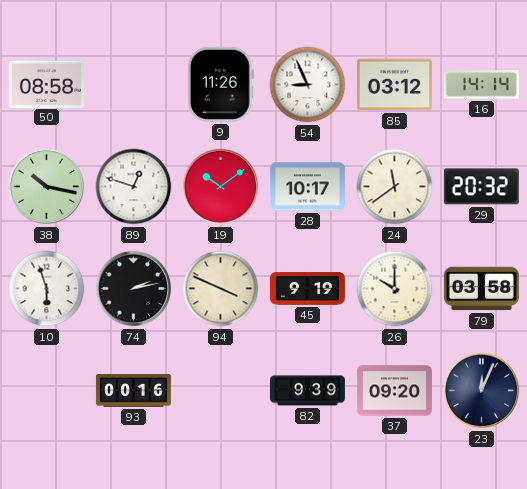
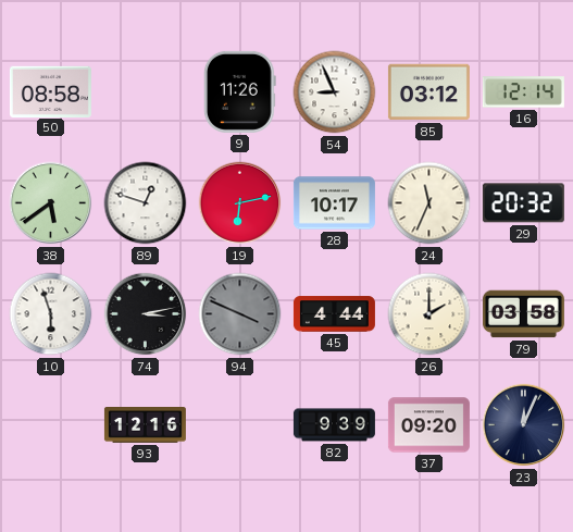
16: 14:14 -> 12:14
38: 10:17 -> 5:39
19: 10:09 -> 6:13
24: 11:39 -> 11:34
74: 2:13 -> 3:13
94 dial: cream -> grey
45: 9:19 -> 4:44
26: 10:00 -> 2:00
93: 00:16 -> 12:16
